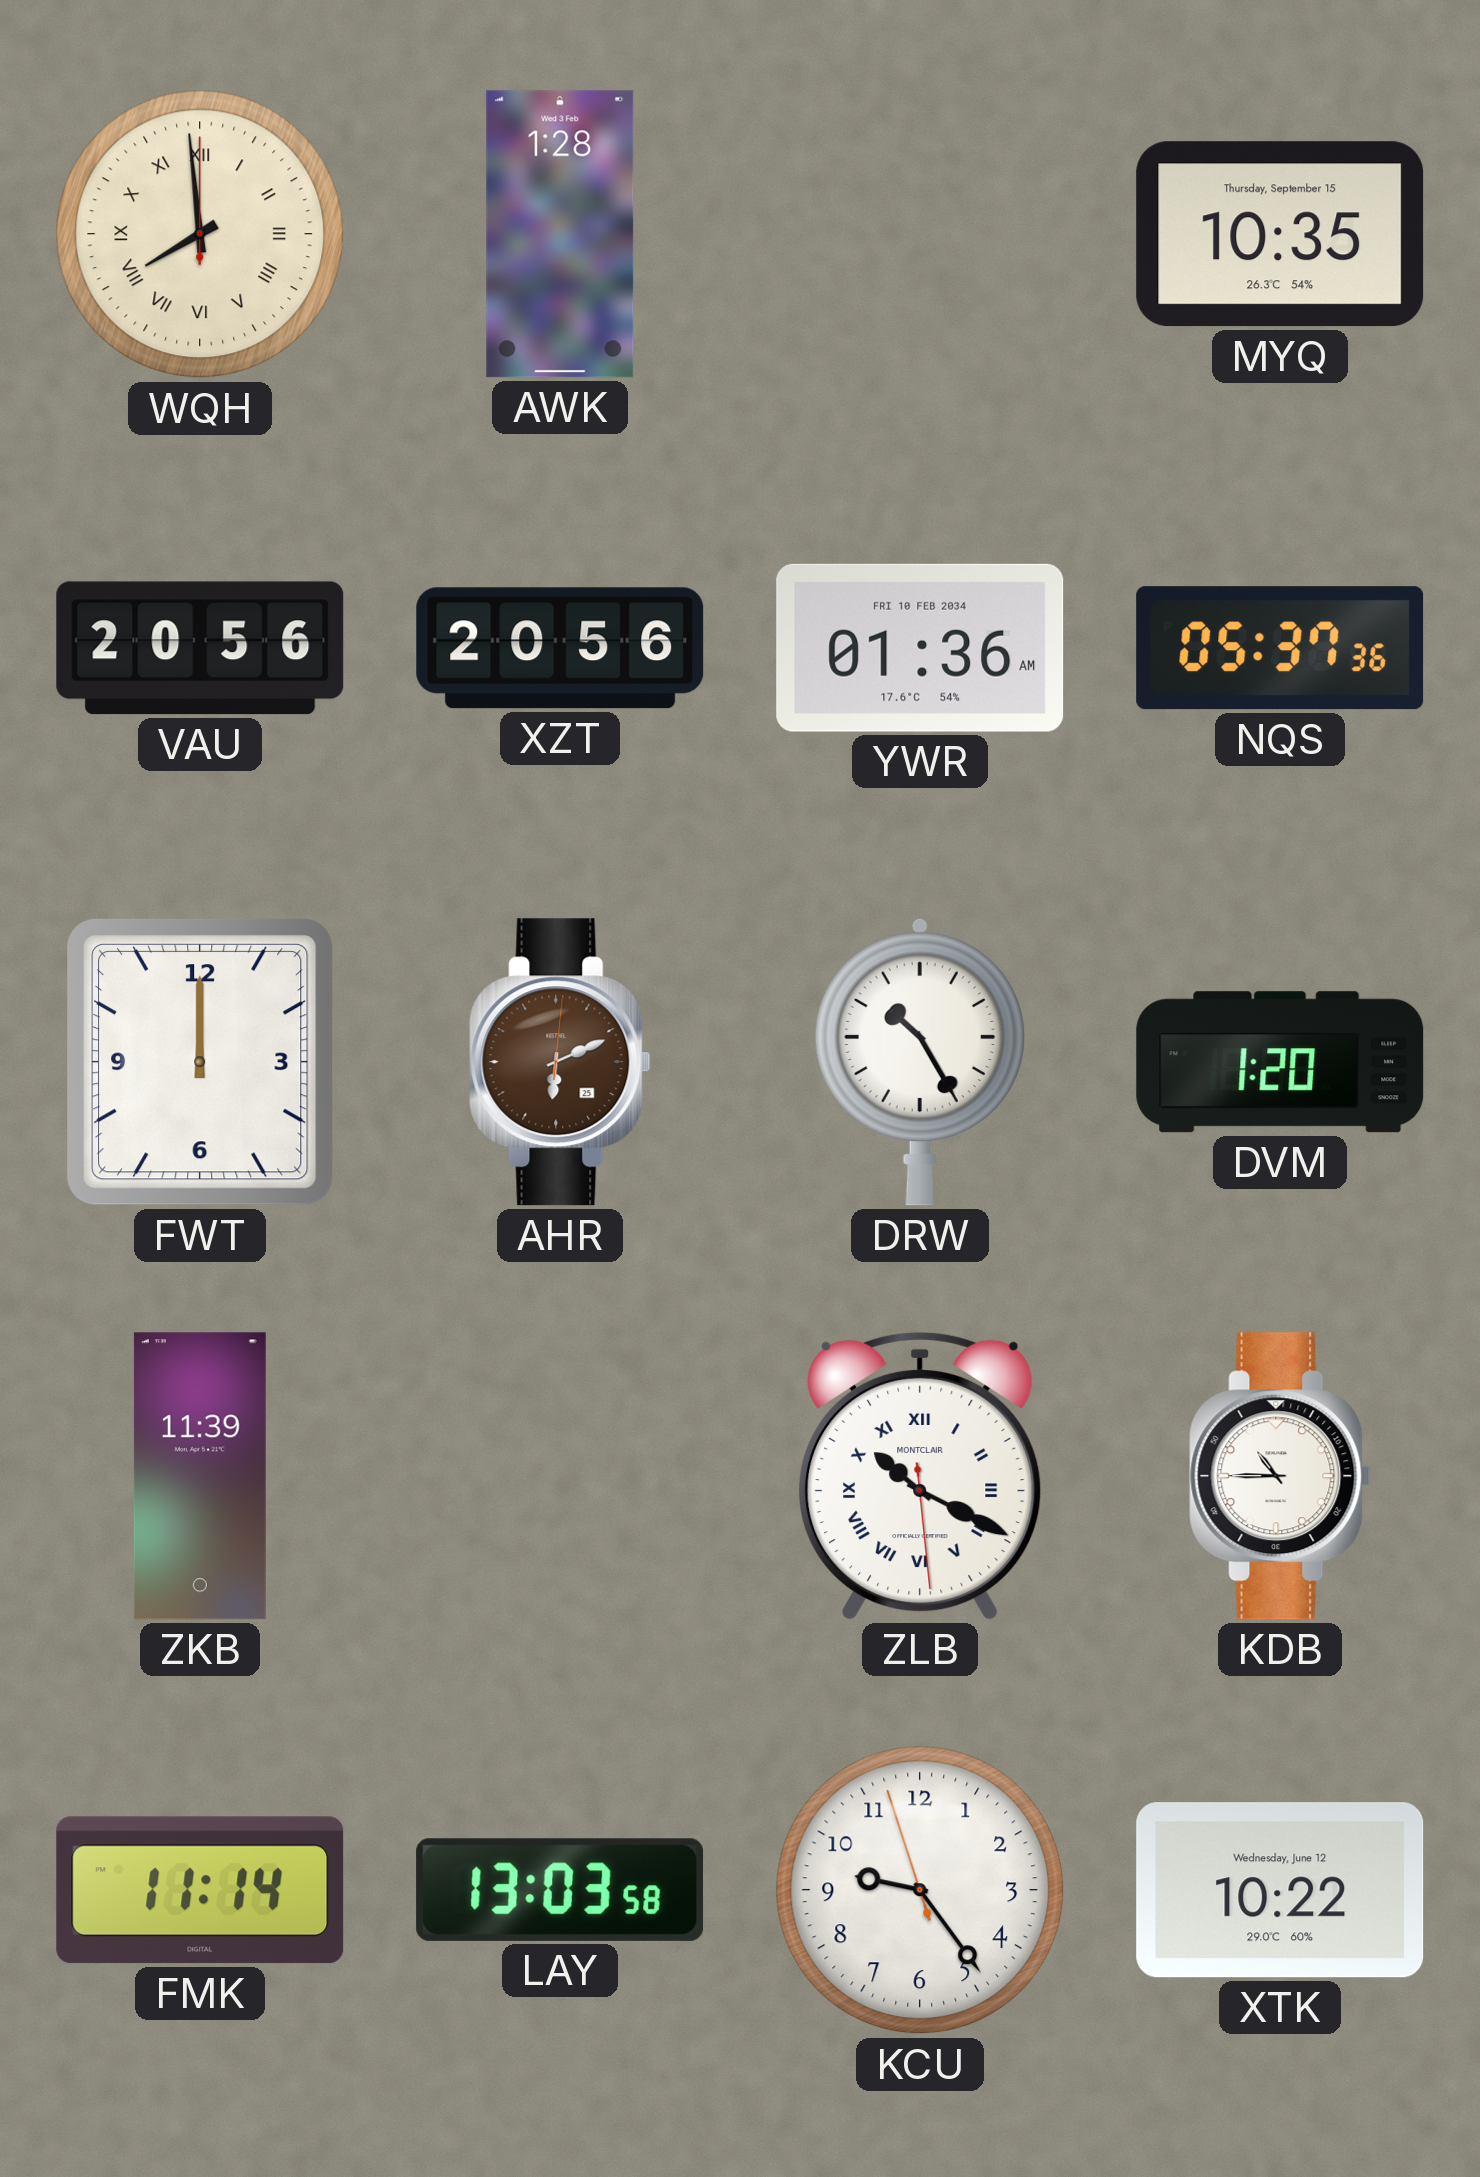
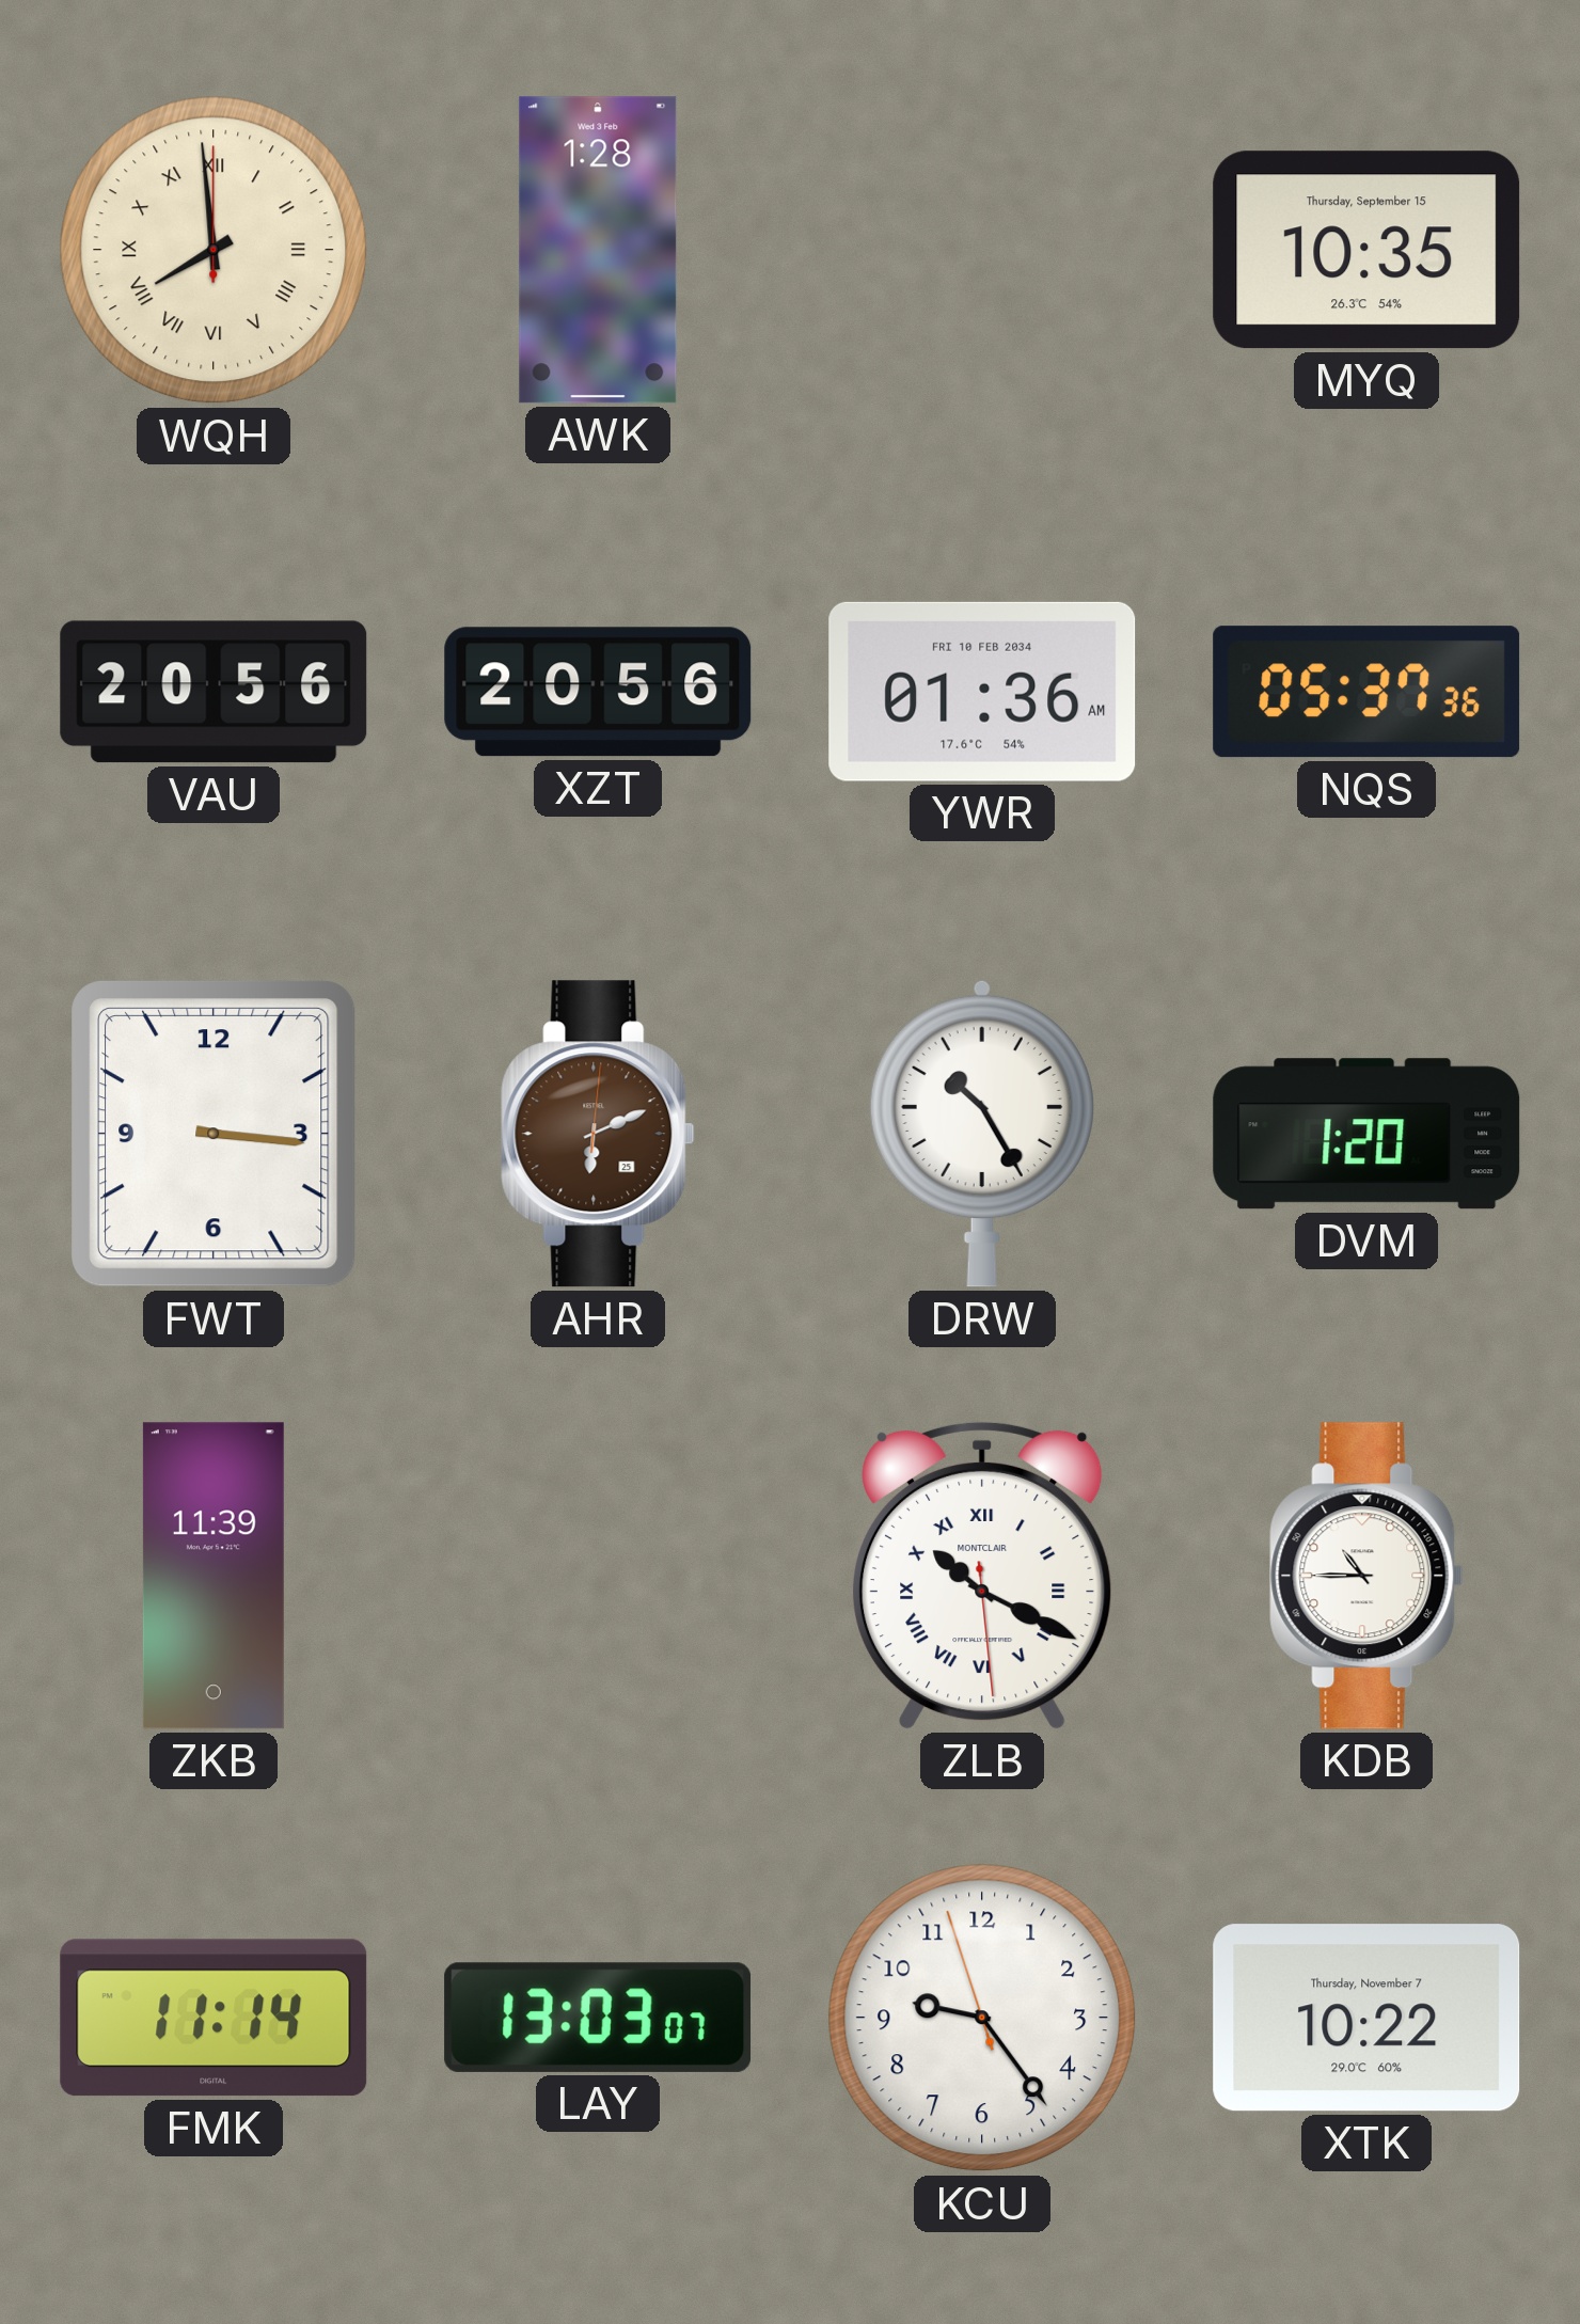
FWT: 12:00 -> 3:16
LAY: 13:03:58 -> 13:03:07
XTK date: Wednesday, June 12 -> Thursday, November 7
